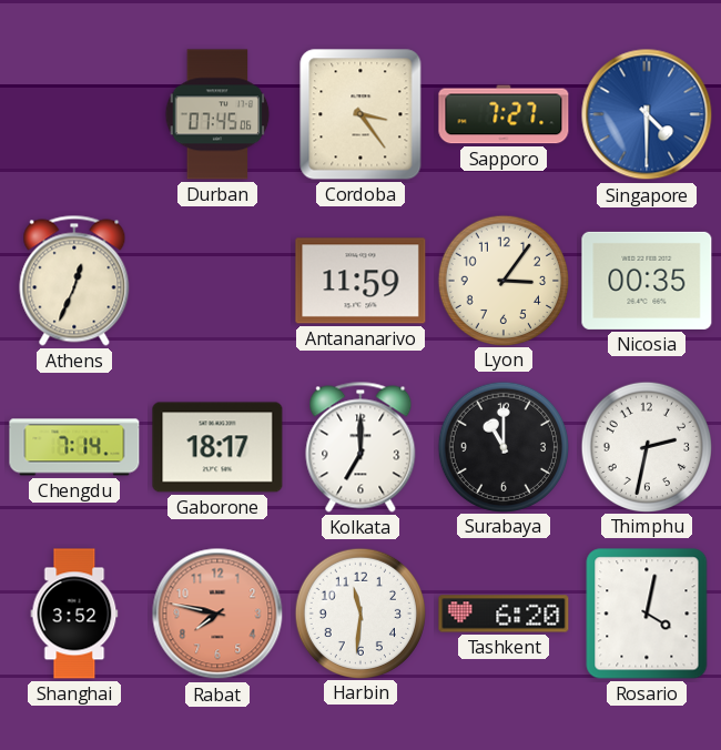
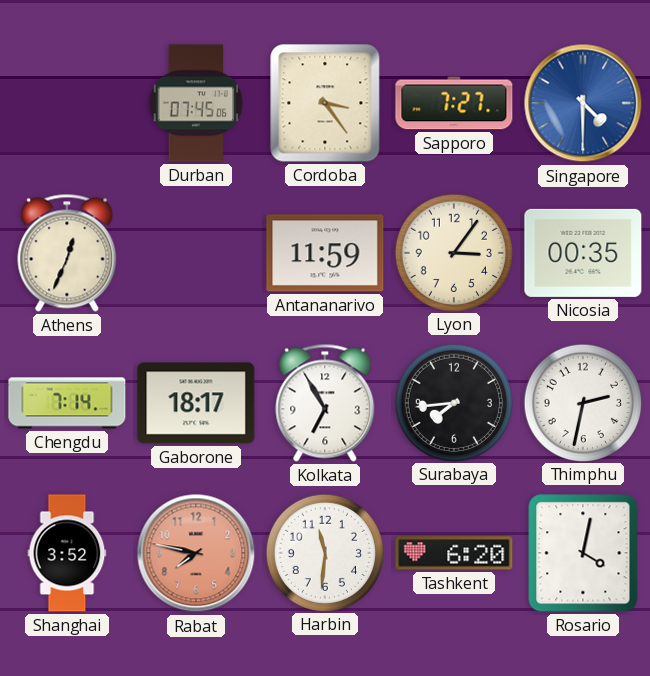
Kolkata: 7:00 -> 6:55
Surabaya: 11:00 -> 7:44
